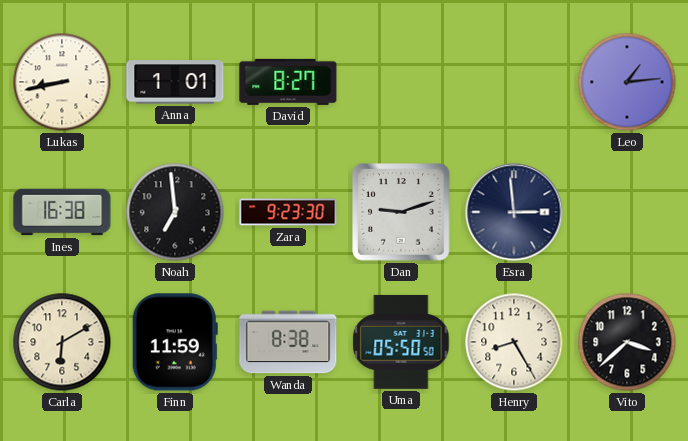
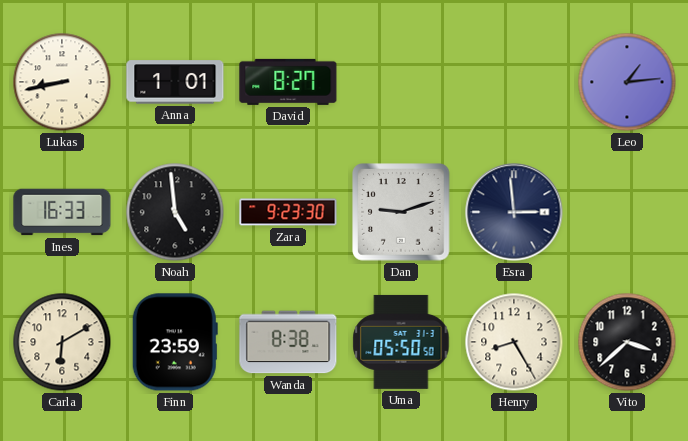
Ines: 16:38 -> 16:33
Noah: 6:59 -> 4:59
Finn: 11:59 -> 23:59
